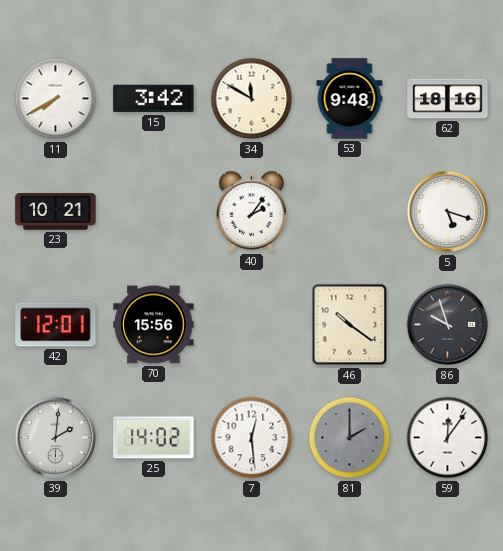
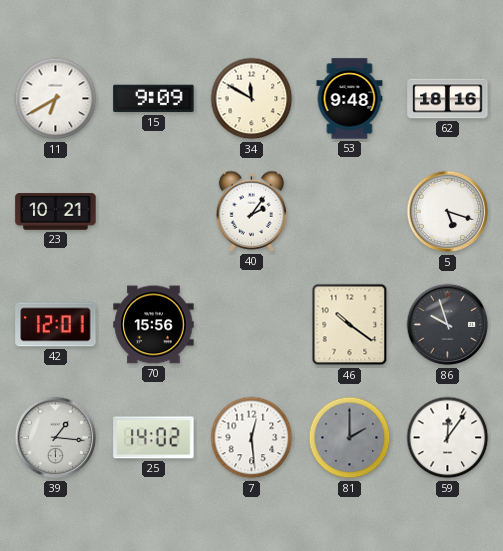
11: 7:40 -> 6:40
15: 3:42 -> 9:09
39: 2:01 -> 1:16
